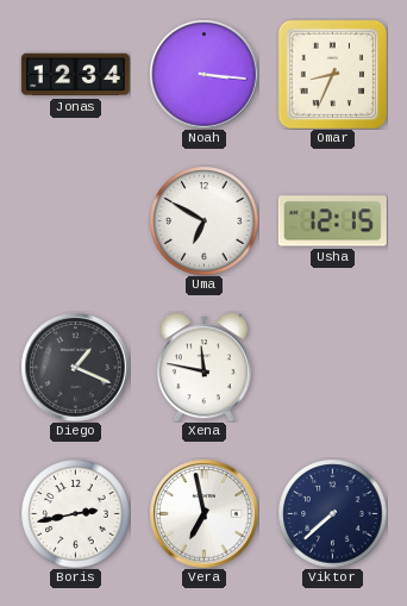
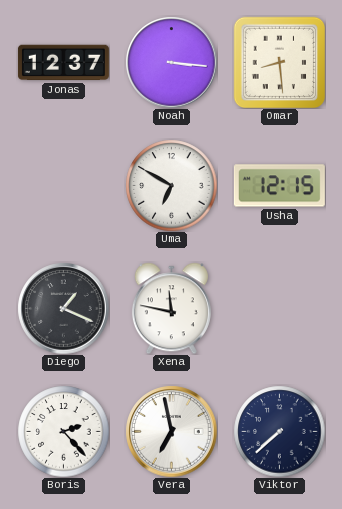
Jonas: 12:34 -> 12:37
Omar: 8:34 -> 8:29
Boris: 2:43 -> 2:23
